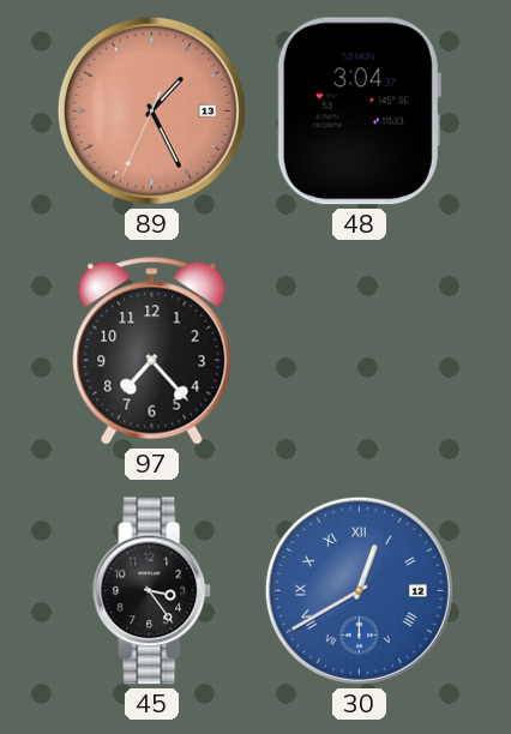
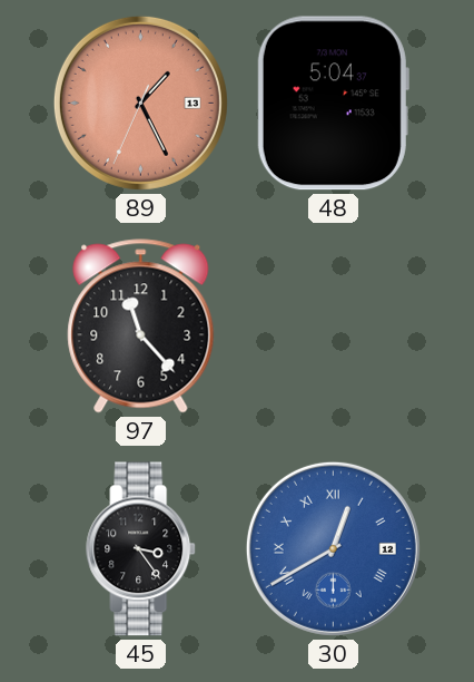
48: 3:04 -> 5:04
97: 7:23 -> 11:23
